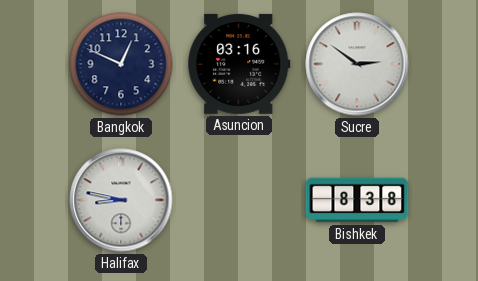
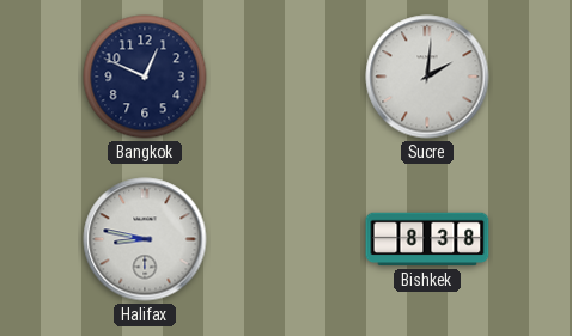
Asuncion: 03:16 -> none
Sucre: 2:51 -> 2:01
